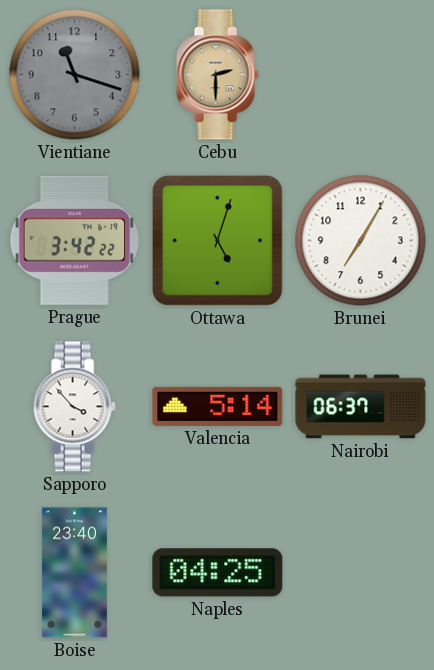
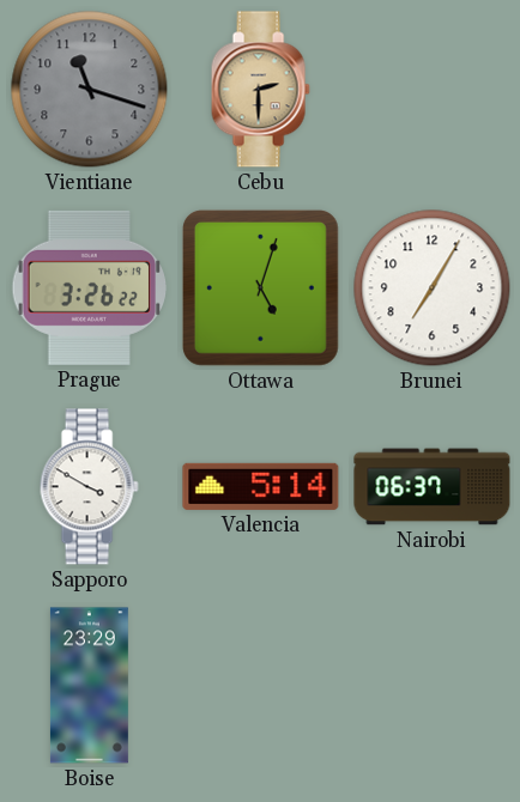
Prague: 3:42 -> 3:26
Sapporo: 3:53 -> 3:50
Boise: 23:40 -> 23:29
Naples: 04:25 -> none
